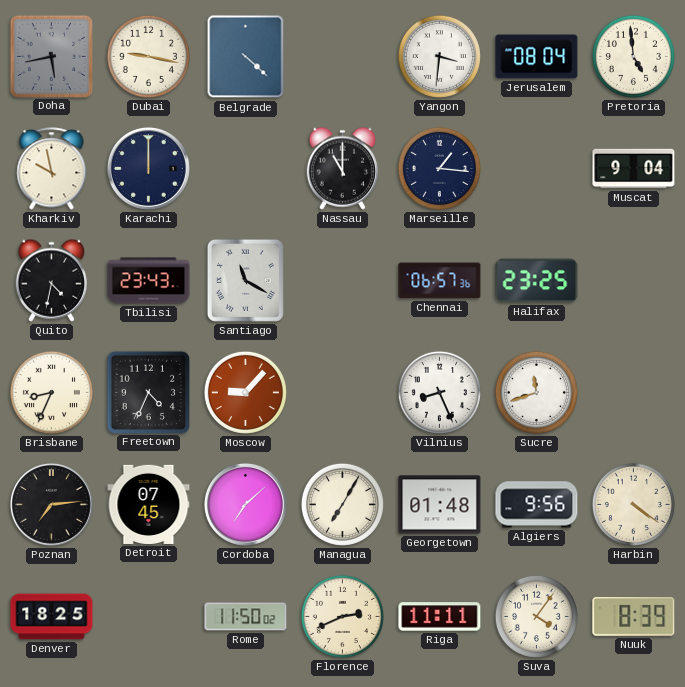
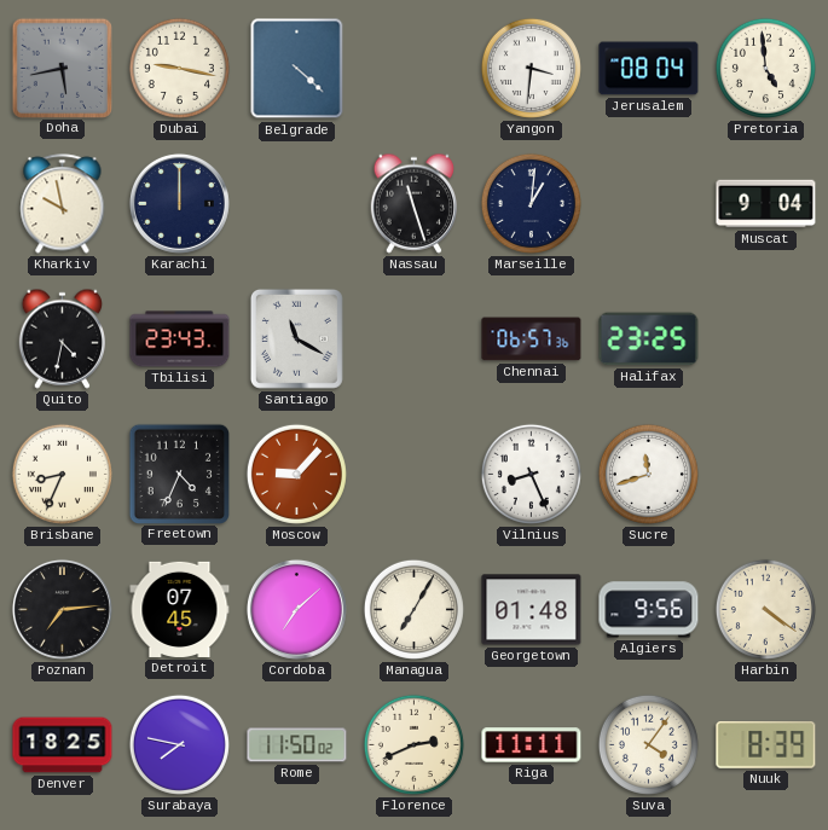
Nassau: 11:00 -> 11:27
Marseille: 1:16 -> 1:01
Surabaya: none -> 7:47
